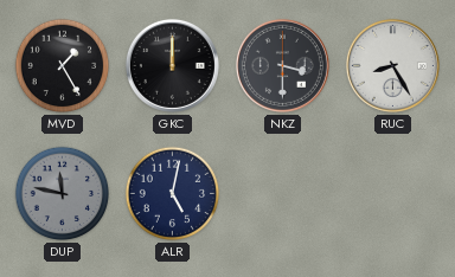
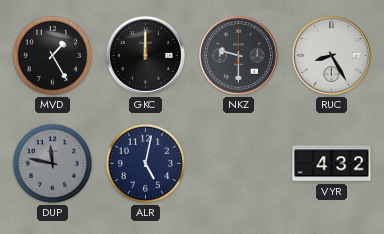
NKZ: 3:30 -> 9:30
VYR: none -> 4:32
